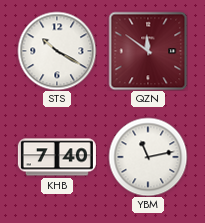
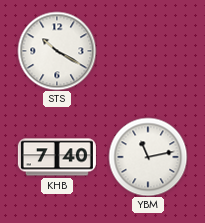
QZN: 11:51 -> none
